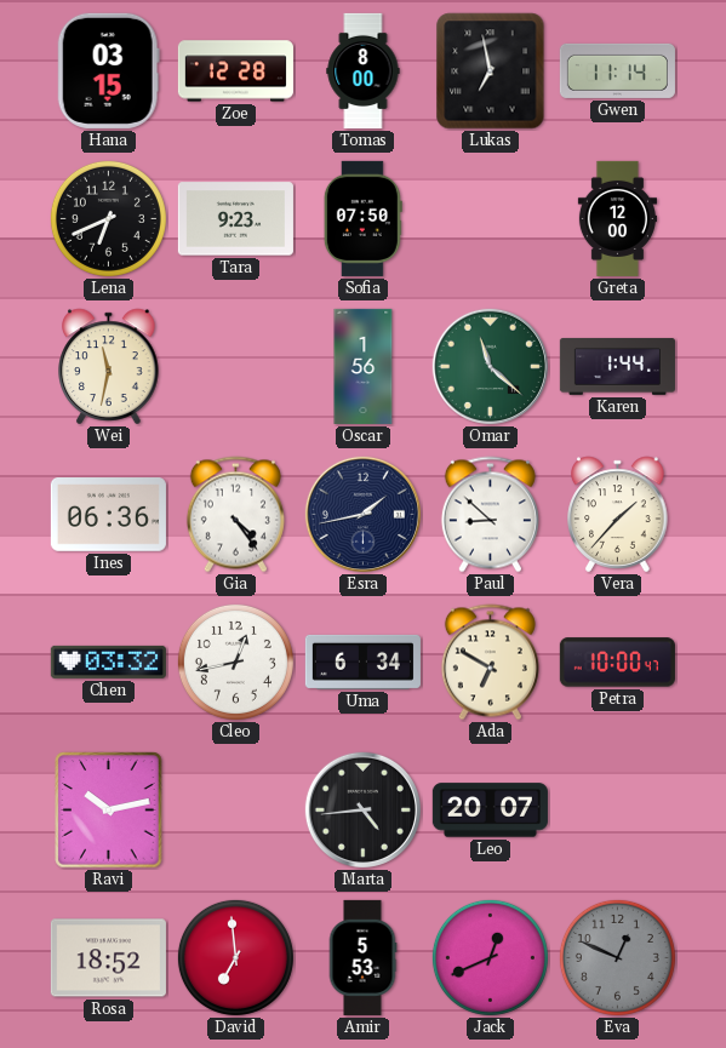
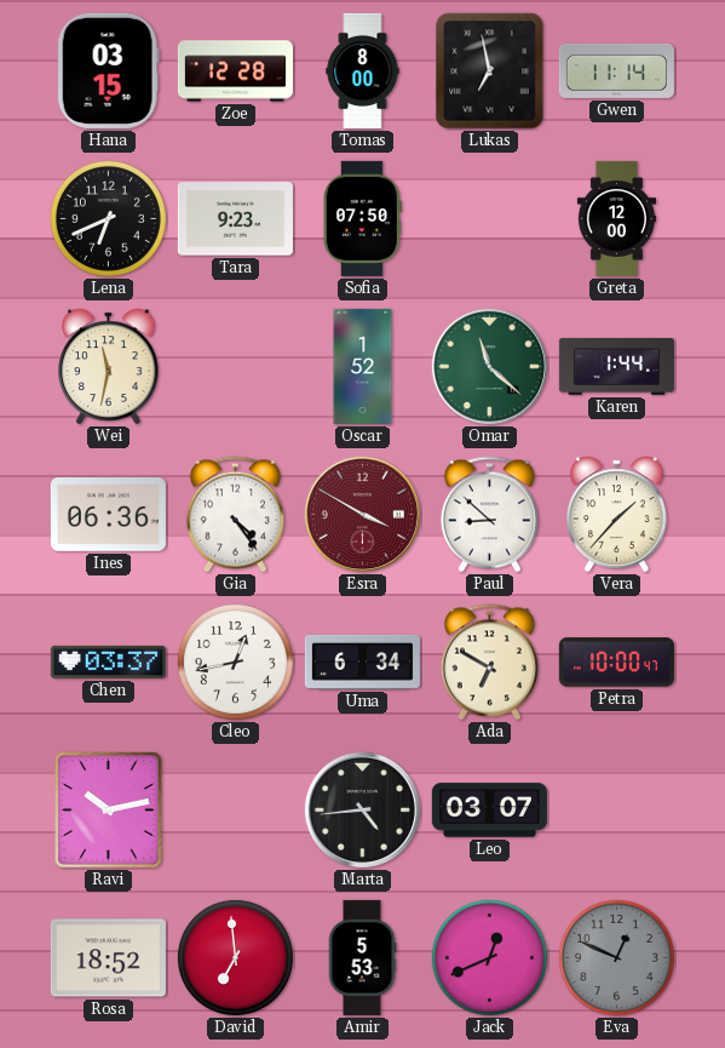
Oscar: 1:56 -> 1:52
Esra: 1:43 -> 3:50
Esra dial: navy -> burgundy
Chen: 03:32 -> 03:37
Leo: 20:07 -> 03:07
